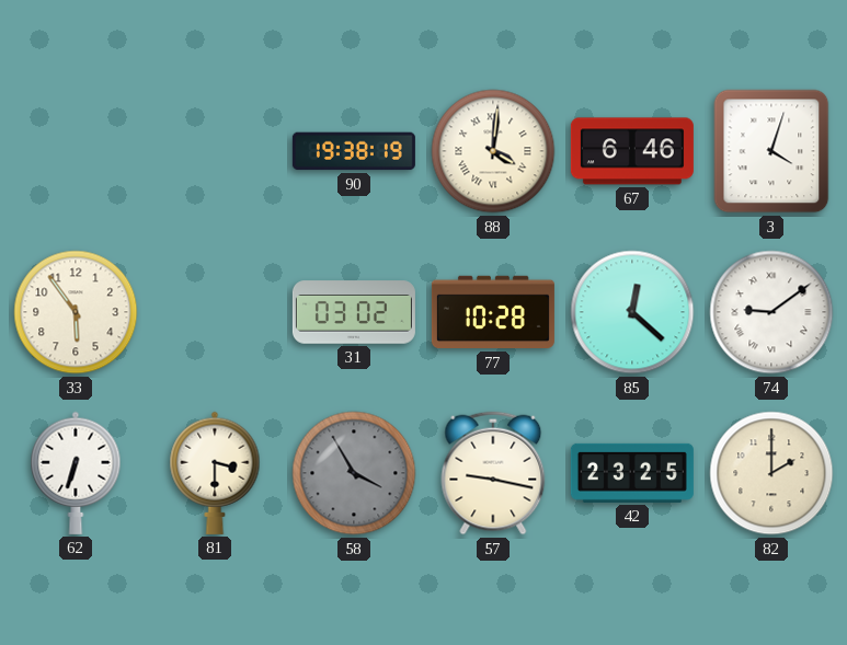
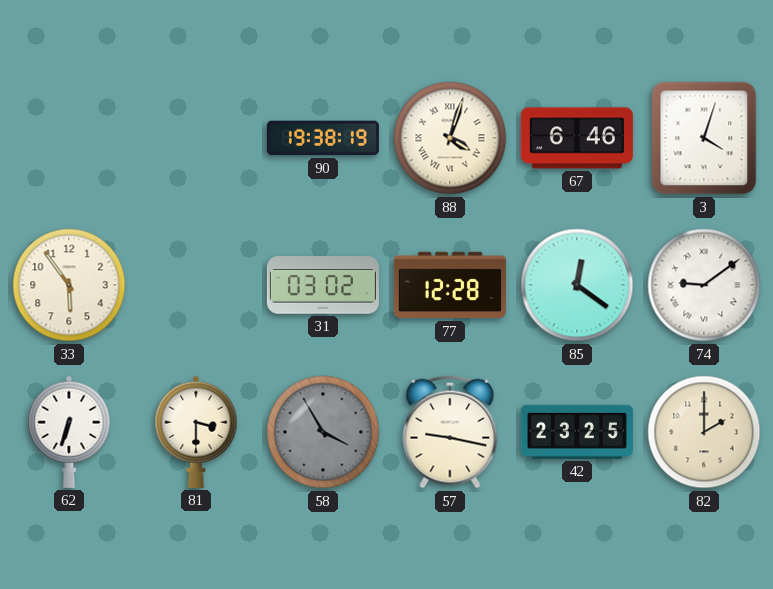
88: 4:01 -> 4:03
77: 10:28 -> 12:28
85: 12:22 -> 12:21
